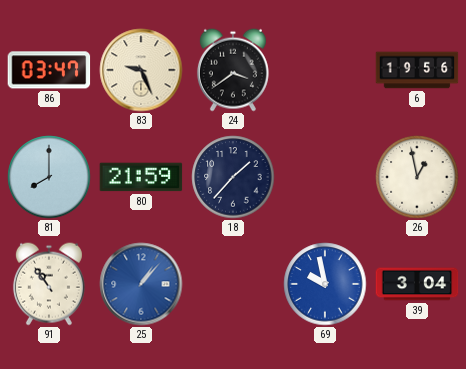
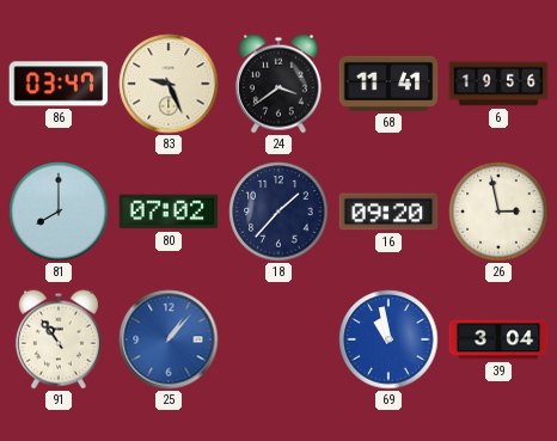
68: none -> 11:41
80: 21:59 -> 07:02
16: none -> 09:20
26: 12:58 -> 2:58
69: 9:58 -> 10:58
